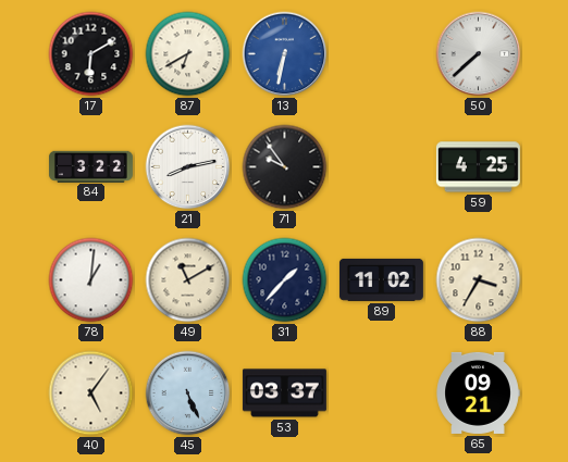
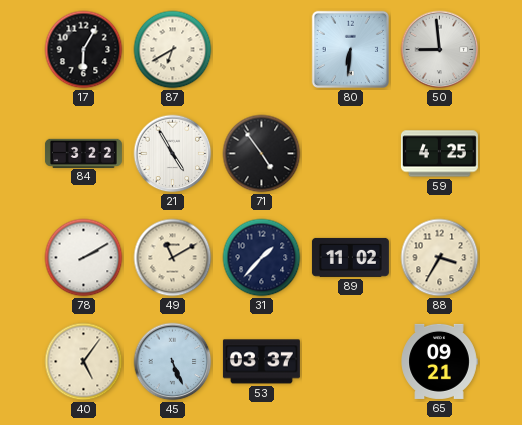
17: 6:10 -> 6:05
13: 6:32 -> none
80: none -> 6:31
50: 7:38 -> 8:59
21: 8:13 -> 4:55
71: 9:54 -> 4:54
78: 1:01 -> 2:10
